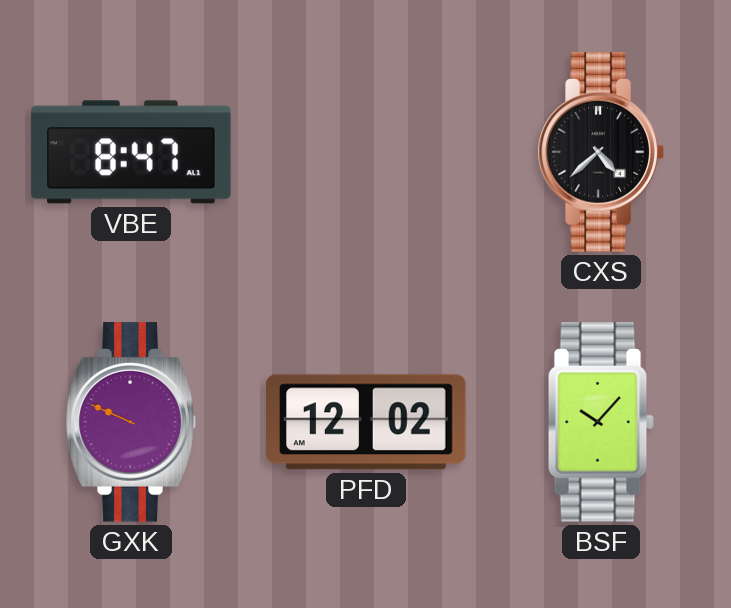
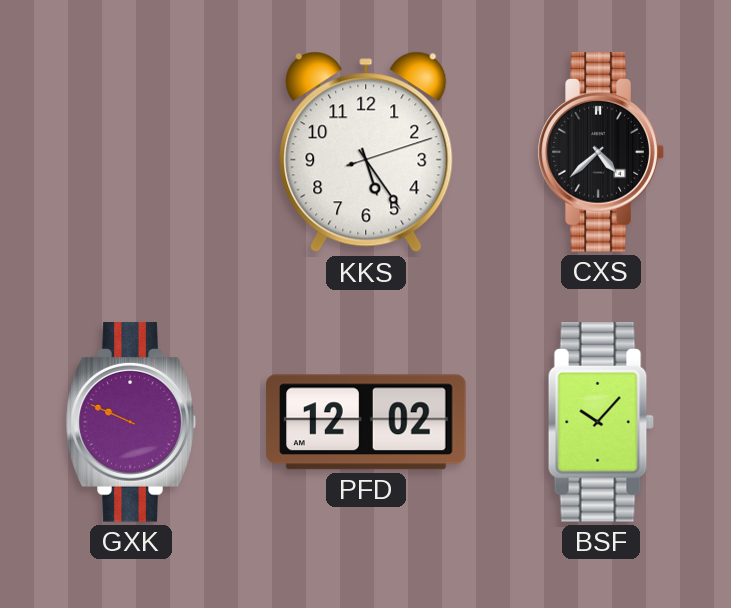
VBE: 8:47 -> none
KKS: none -> 5:24
